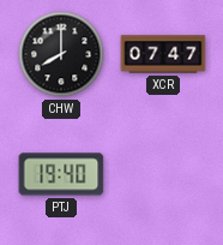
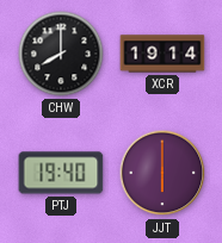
XCR: 07:47 -> 19:14
JJT: none -> 6:00
